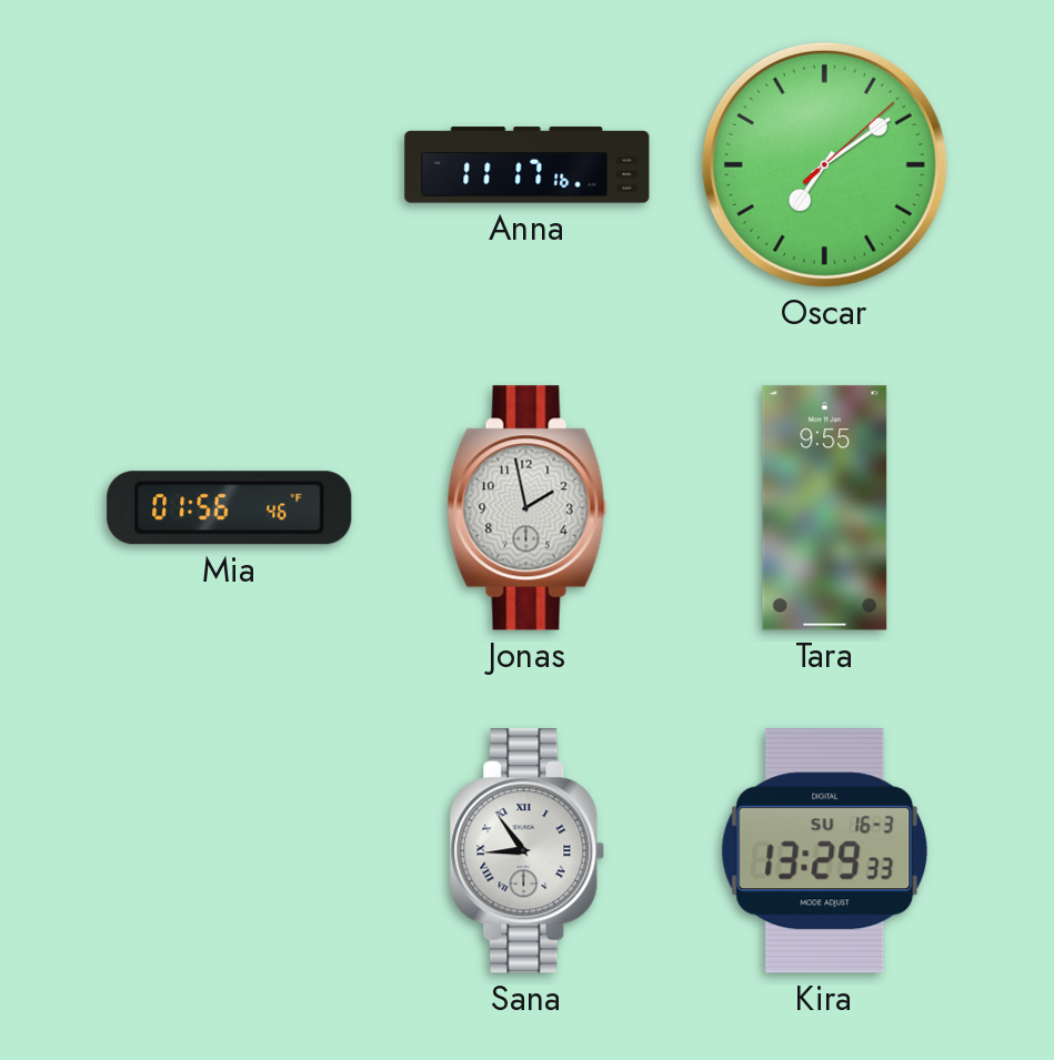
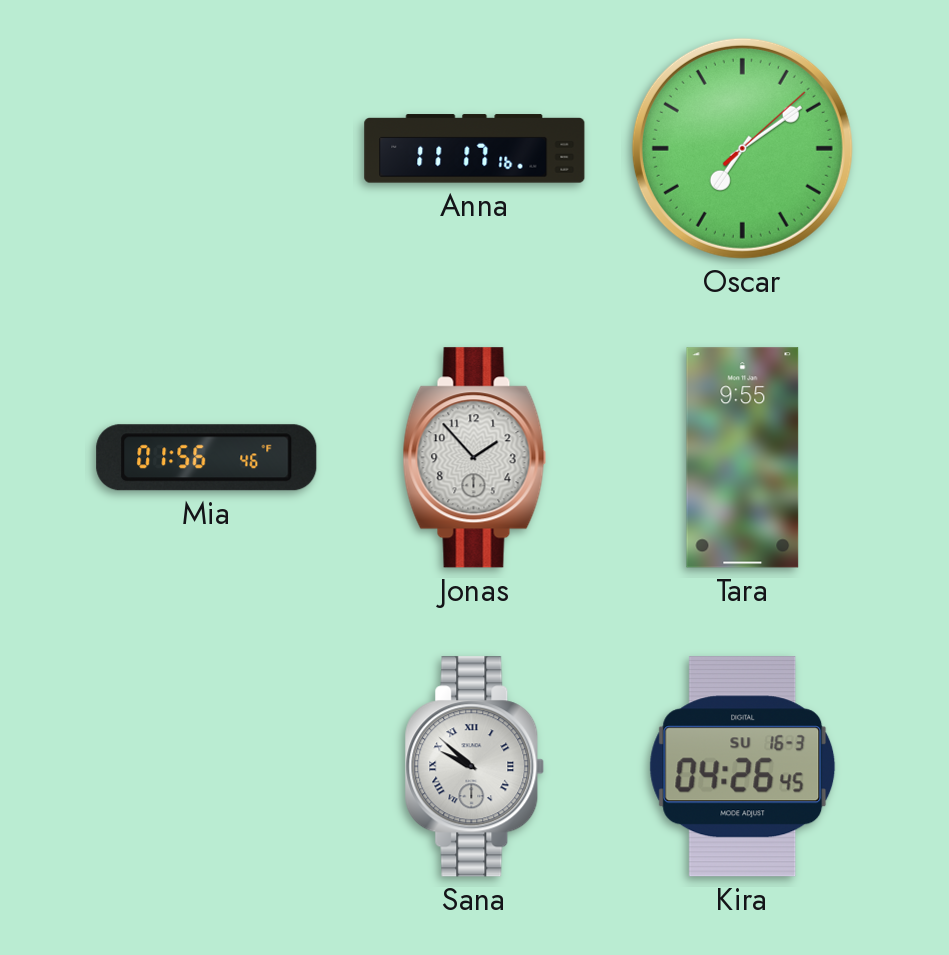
Jonas: 1:58 -> 1:53
Sana: 8:54 -> 9:52
Kira: 13:29 -> 04:26
